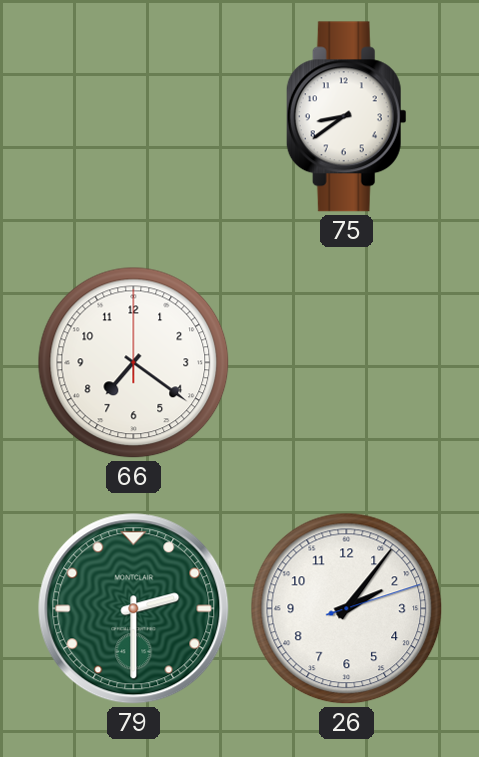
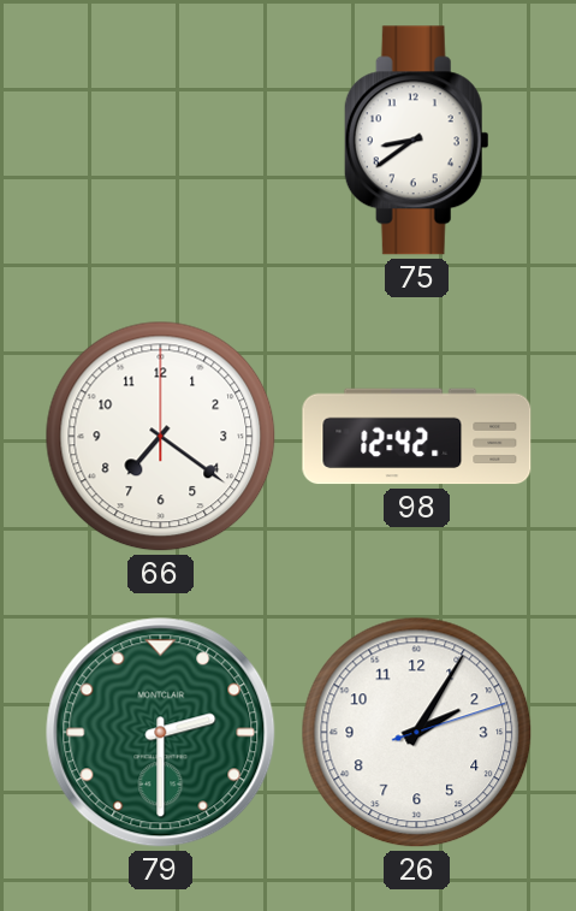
98: none -> 12:42
26: 2:06 -> 2:05
